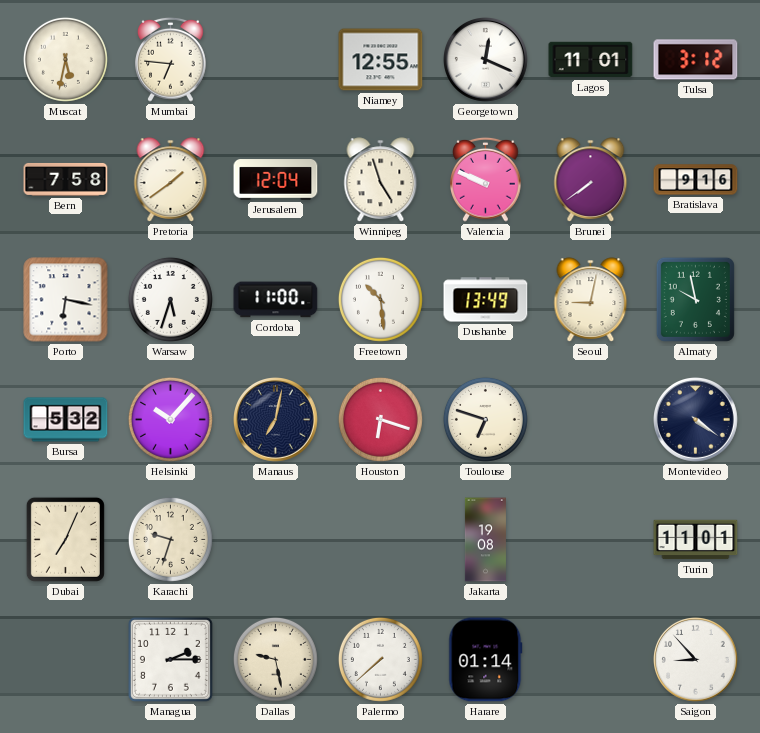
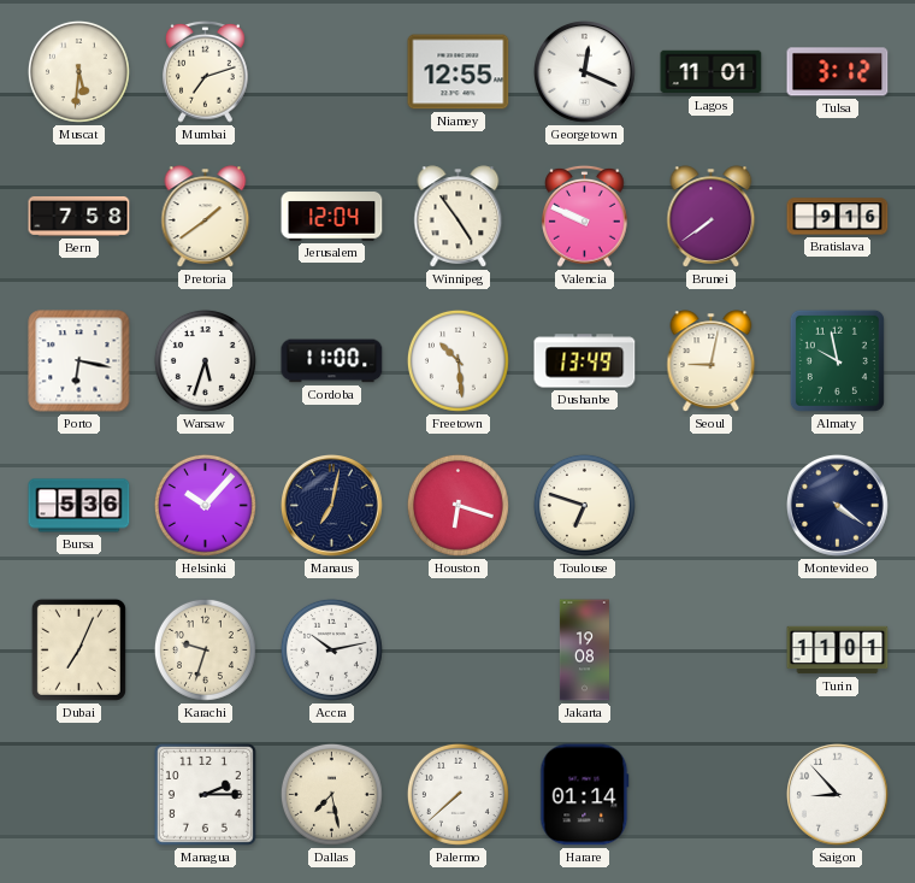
Muscat: 5:32 -> 5:31
Mumbai: 6:46 -> 7:12
Winnipeg: 4:57 -> 4:54
Bursa: 5:32 -> 5:36
Accra: none -> 10:13
Dallas: 9:28 -> 7:28
